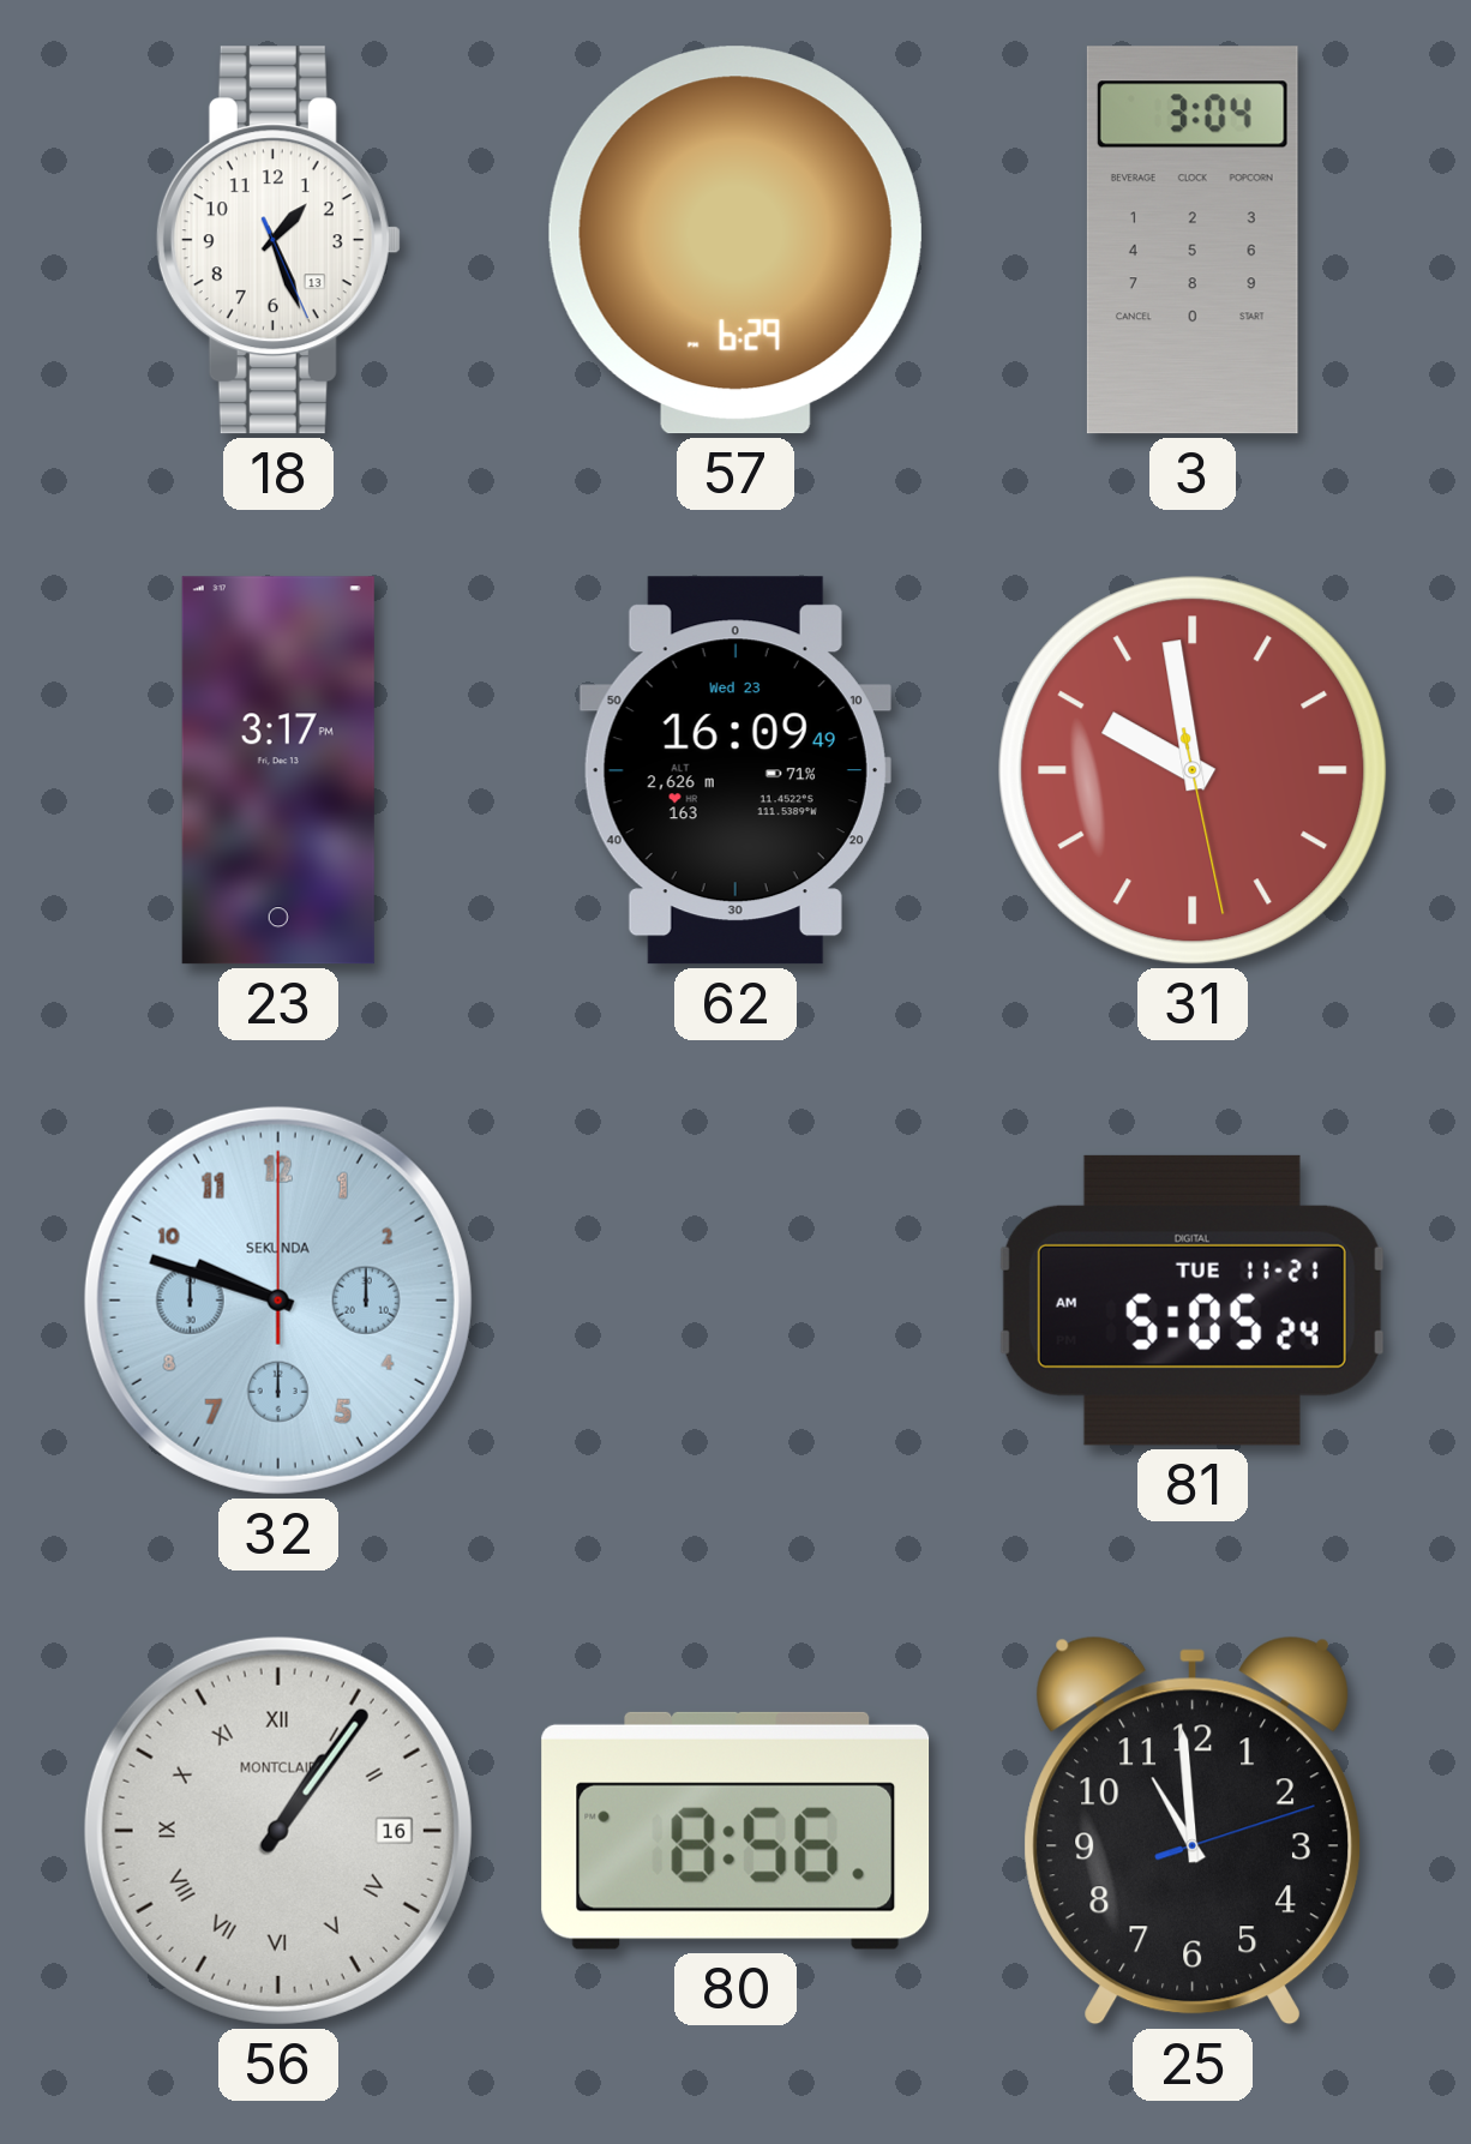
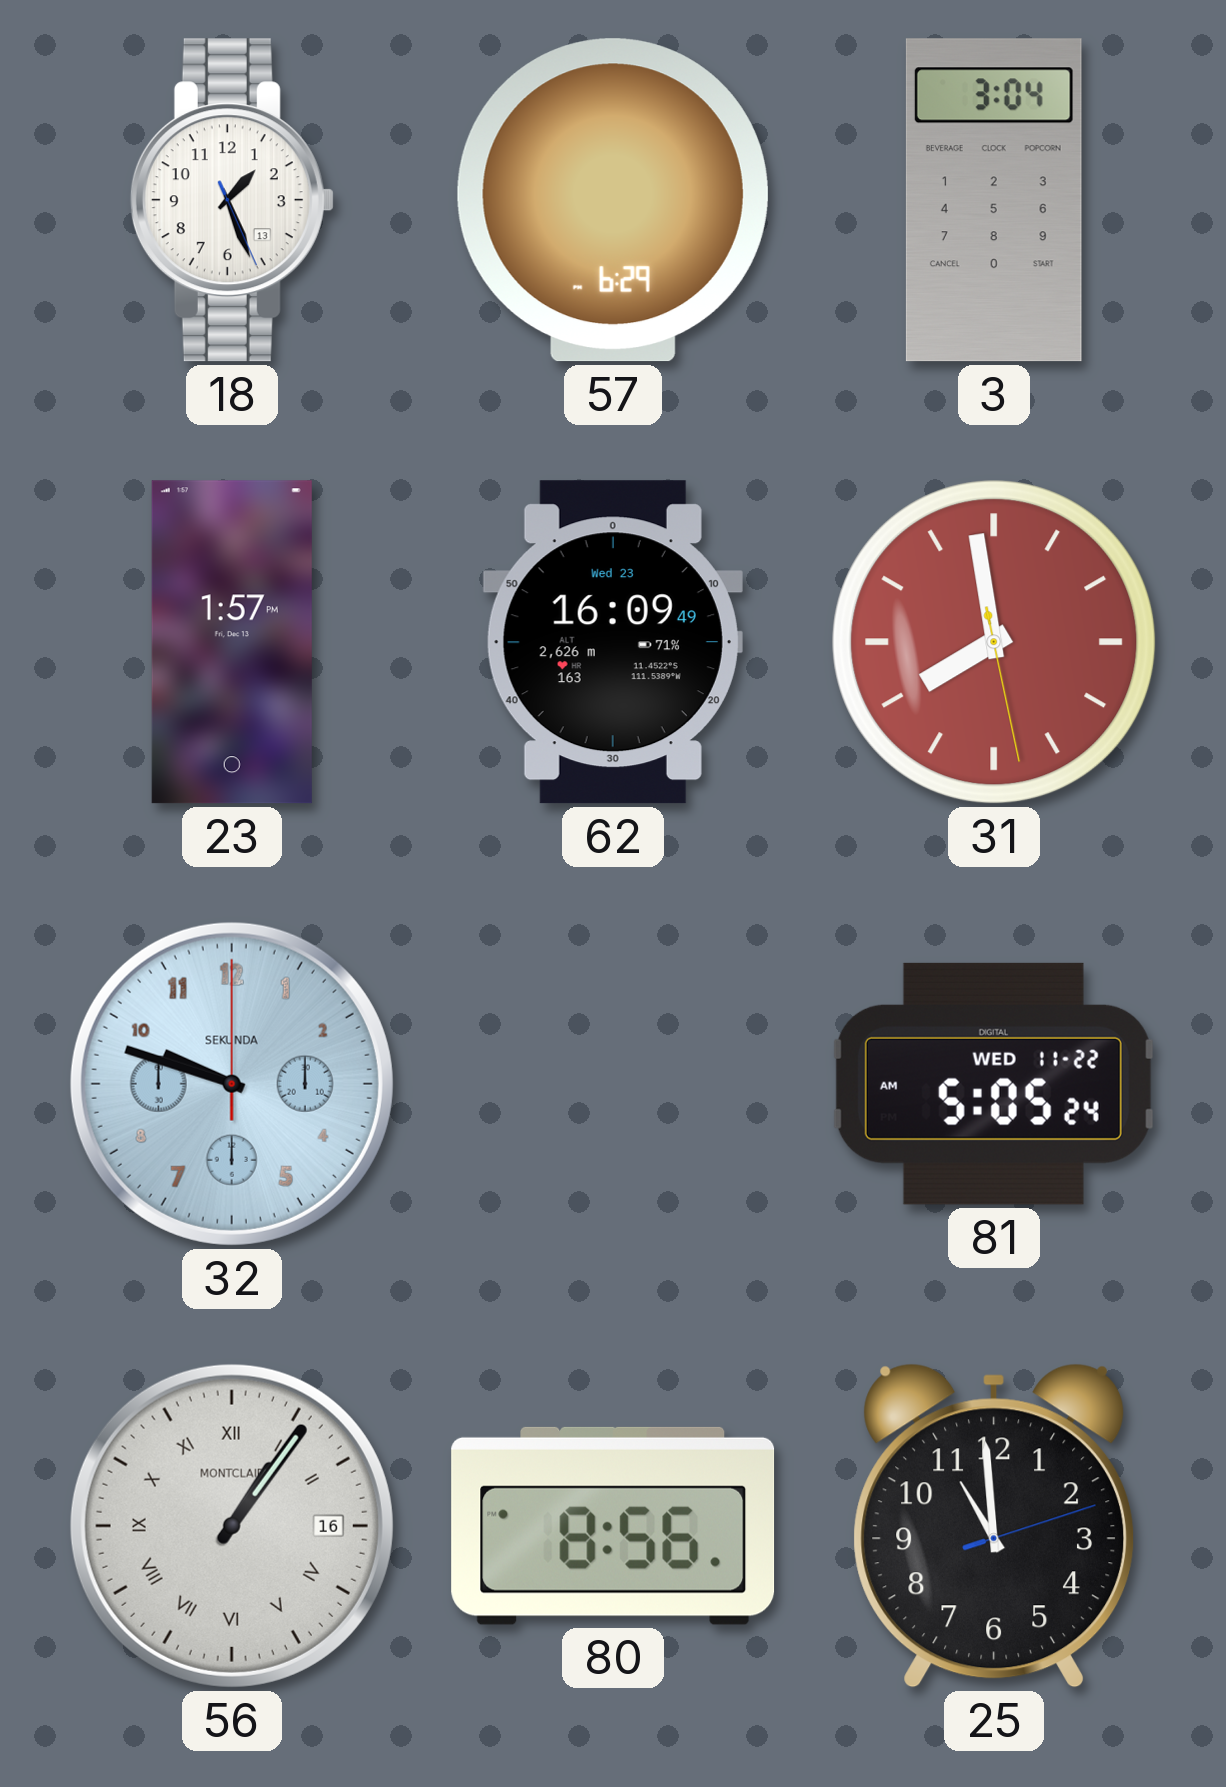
23: 3:17 -> 1:57
31: 9:58 -> 7:58
81 date: TUE 11-21 -> WED 11-22
